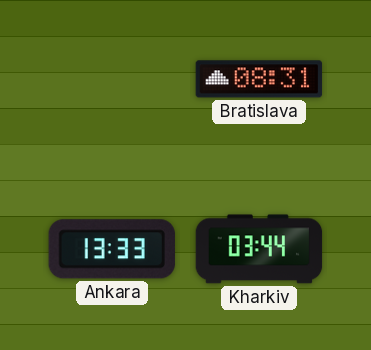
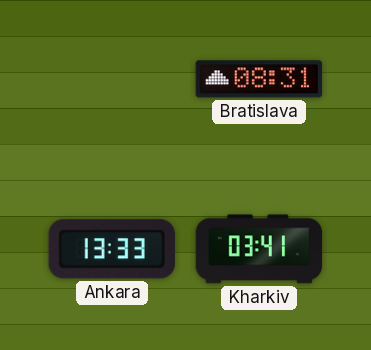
Kharkiv: 03:44 -> 03:41
